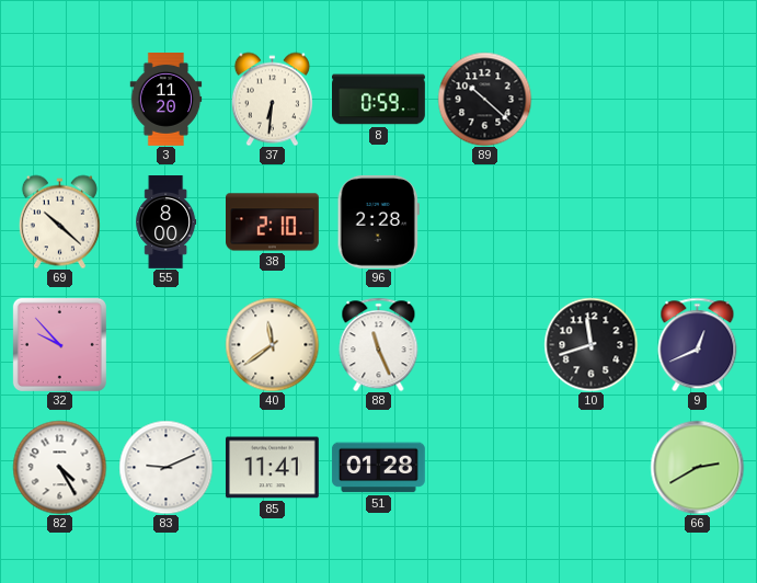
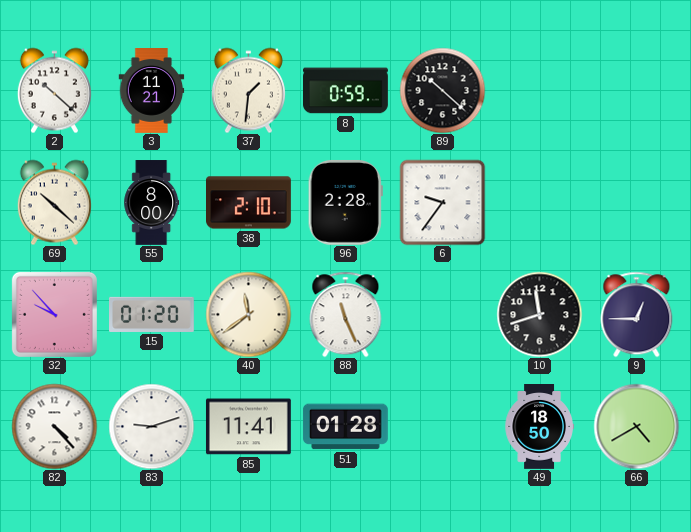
2: none -> 10:22
3: 11:20 -> 11:21
37: 6:31 -> 1:31
6: none -> 9:36
15: none -> 01:20
9: 12:41 -> 12:45
82: 4:25 -> 4:23
83: 9:11 -> 9:12
49: none -> 18:50
66: 2:40 -> 4:40
